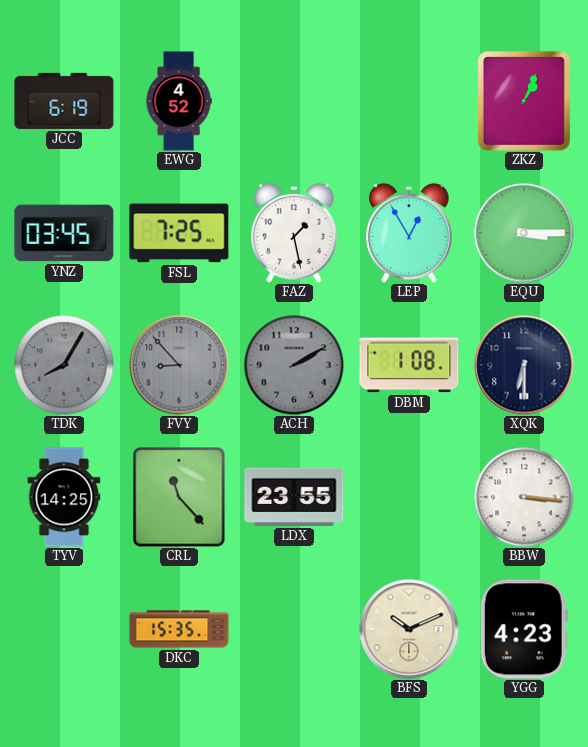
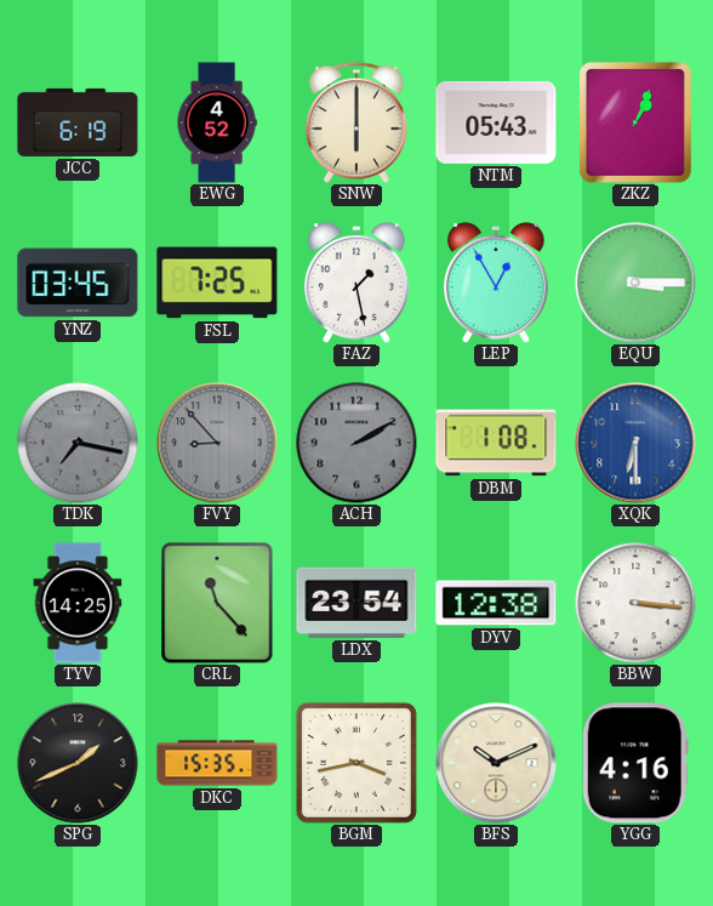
SNW: none -> 6:00
NTM: none -> 05:43
TDK: 8:05 -> 7:17
XQK dial: navy -> blue
LDX: 23:55 -> 23:54
DYV: none -> 12:38
SPG: none -> 1:41
BGM: none -> 3:43
YGG: 4:23 -> 4:16
